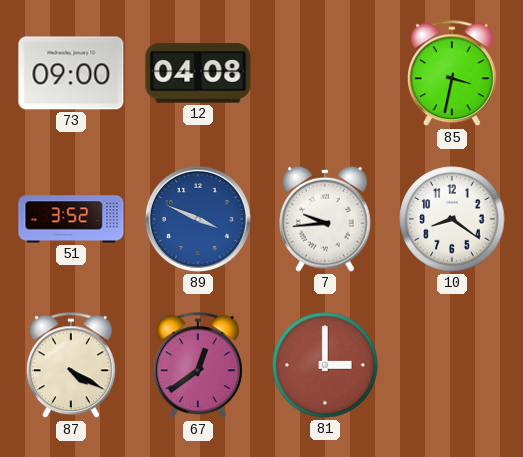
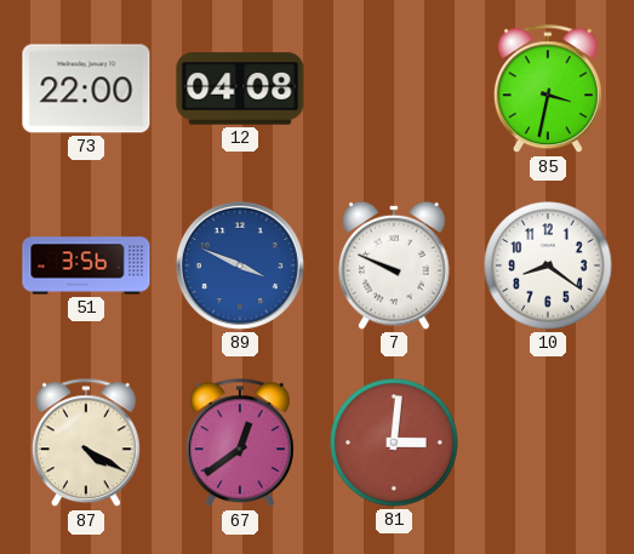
73: 09:00 -> 22:00
51: 3:52 -> 3:56
7: 9:44 -> 9:49
81: 3:00 -> 3:01
